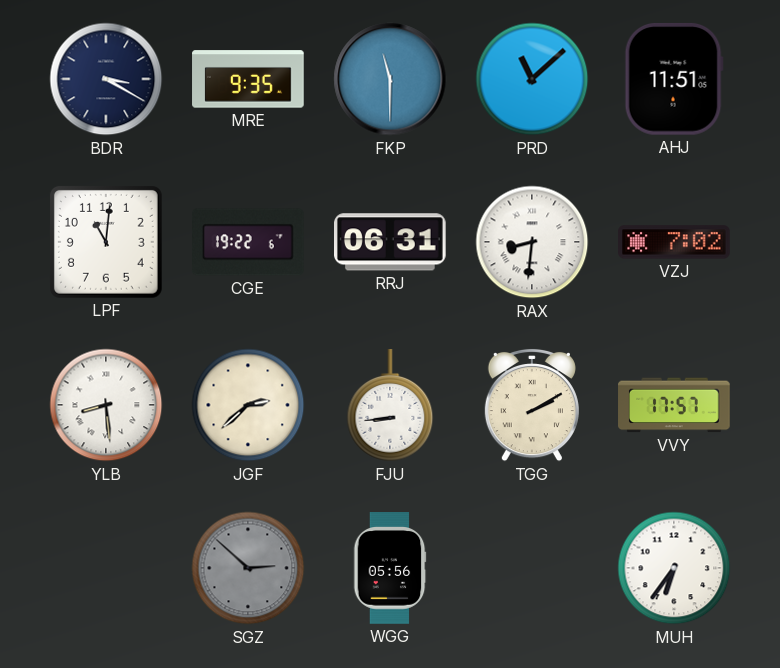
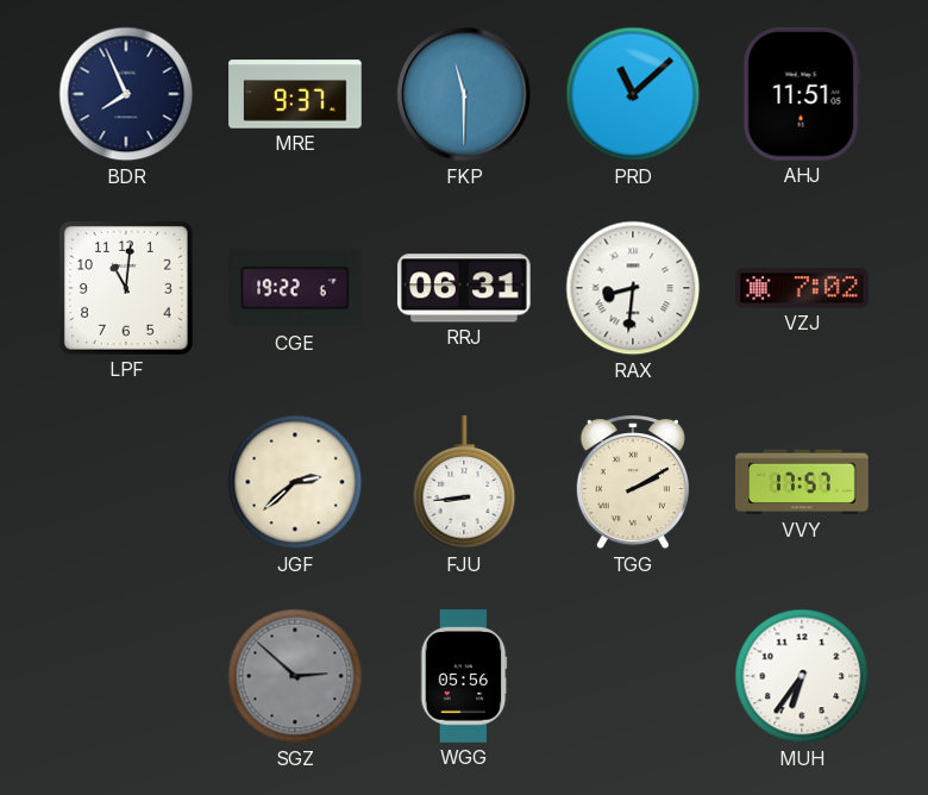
BDR: 3:20 -> 7:56
MRE: 9:35 -> 9:37
YLB: 8:29 -> none
